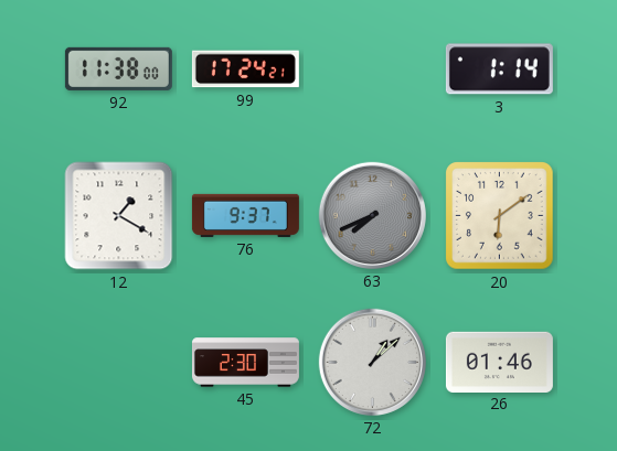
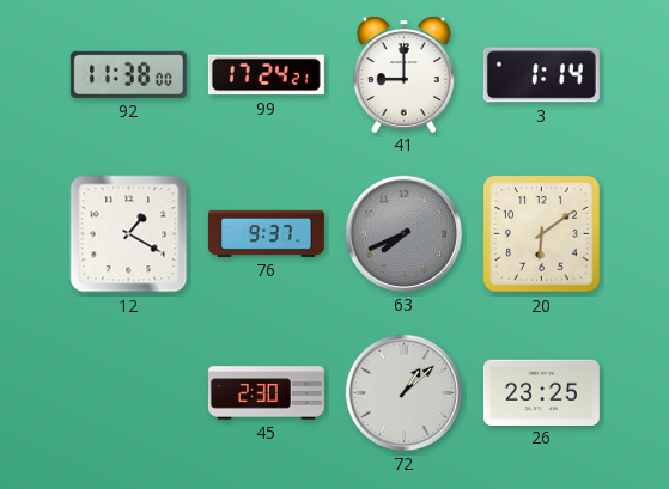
41: none -> 9:00
26: 01:46 -> 23:25
